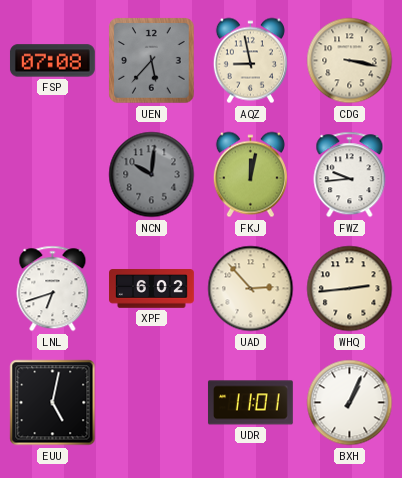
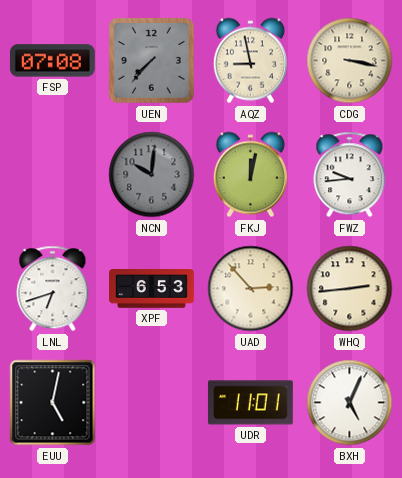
UEN: 5:37 -> 7:37
XPF: 6:02 -> 6:53
BXH: 1:04 -> 5:04
